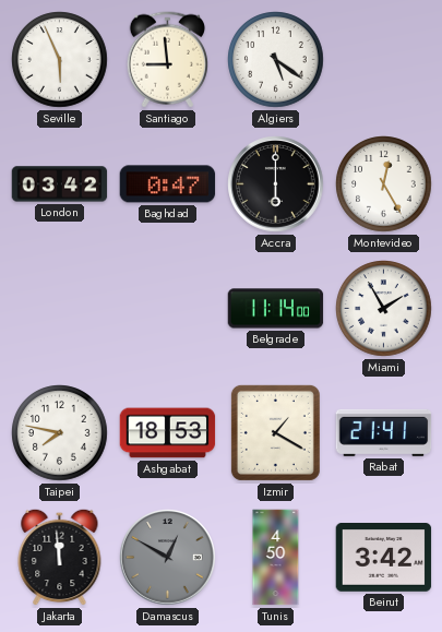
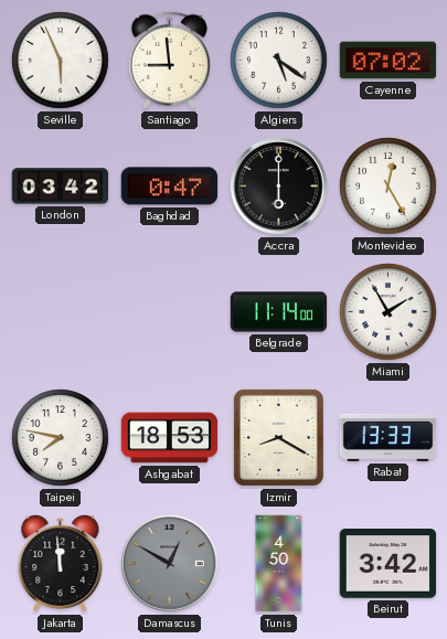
Cayenne: none -> 07:02
Izmir: 1:20 -> 8:20
Rabat: 21:41 -> 13:33
